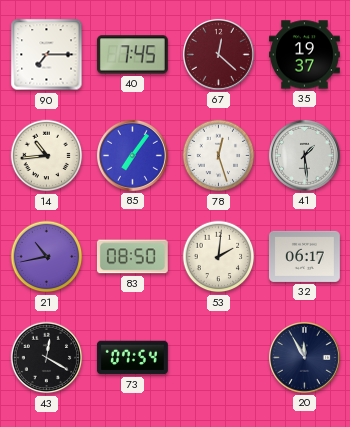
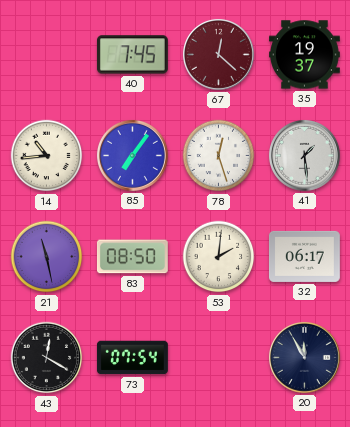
90: 7:15 -> none
21: 10:43 -> 11:28
